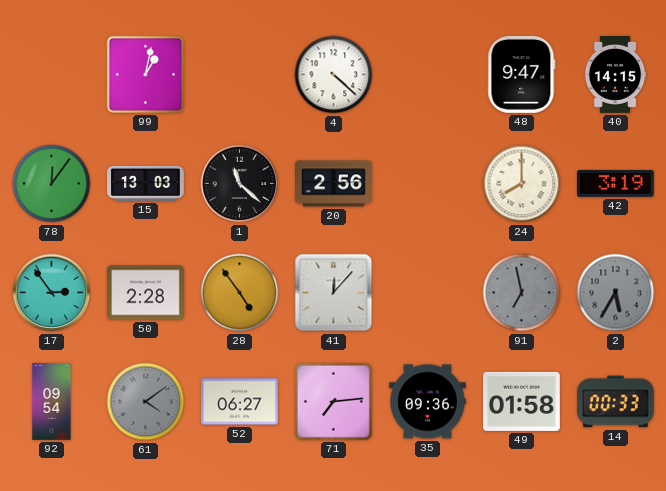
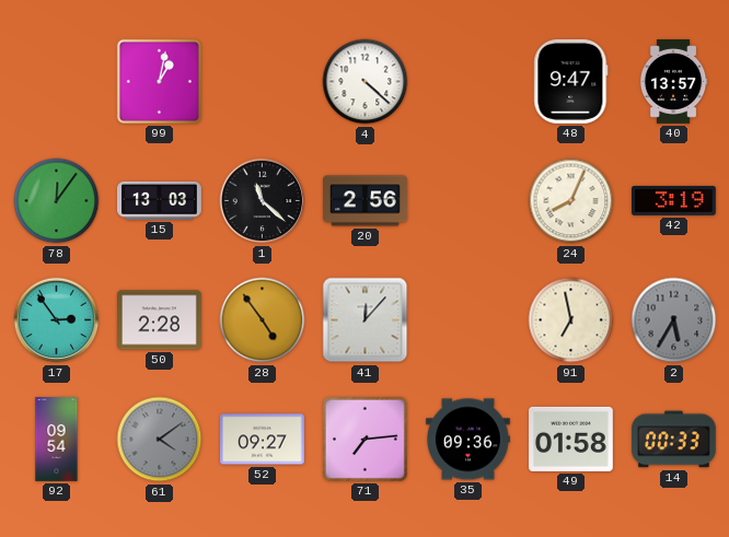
40: 14:15 -> 13:57
24: 8:00 -> 8:04
91 dial: grey -> cream
52: 06:27 -> 09:27
